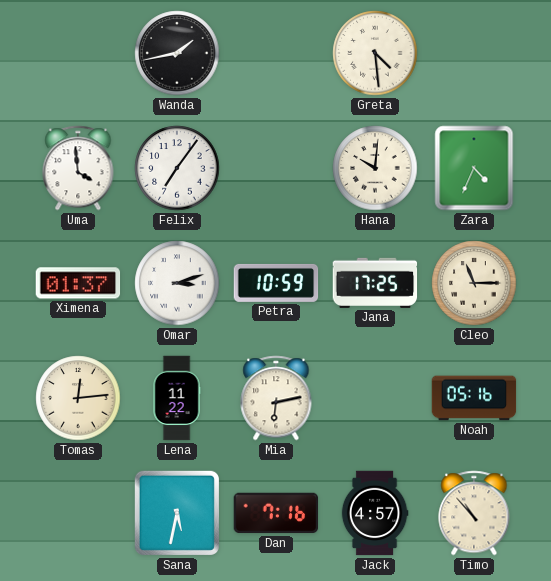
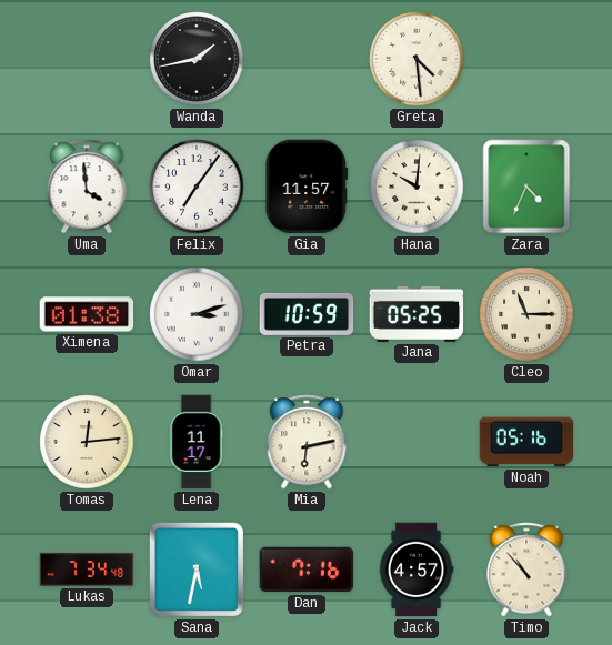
Gia: none -> 11:57
Ximena: 01:37 -> 01:38
Jana: 17:25 -> 05:25
Lena: 11:22 -> 11:17
Lukas: none -> 7:34
